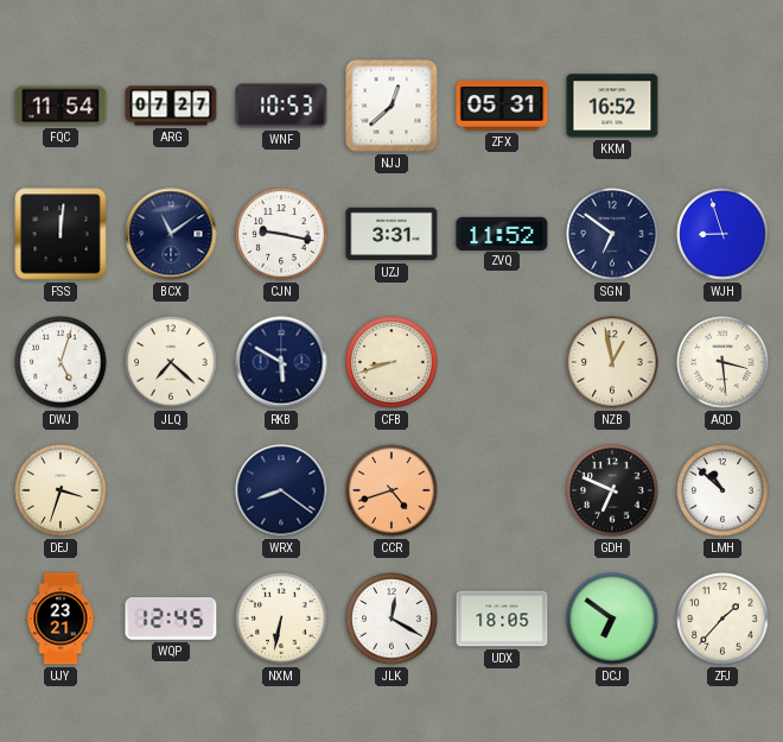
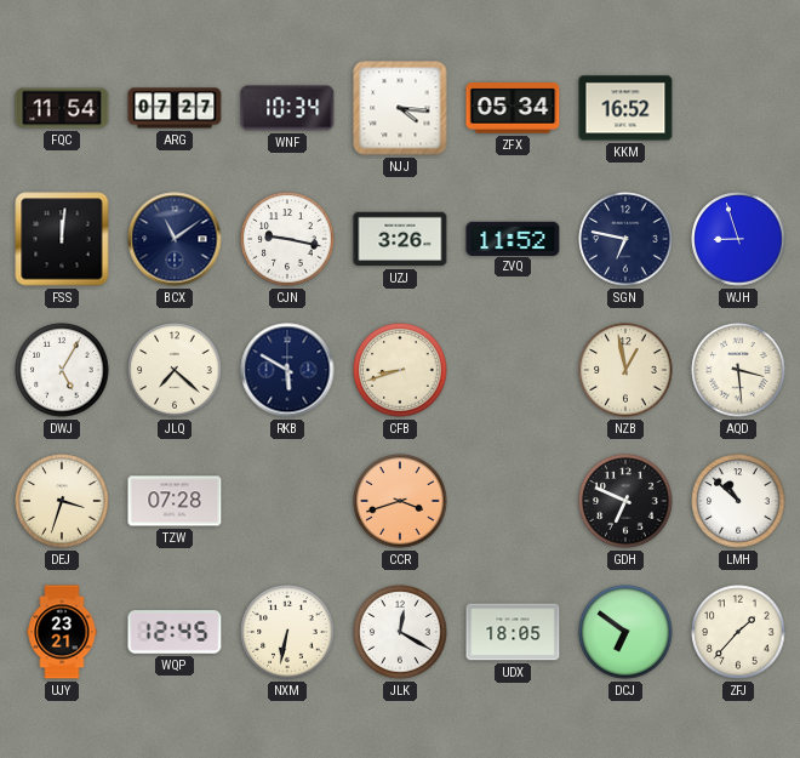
WNF: 10:53 -> 10:34
NJJ: 12:38 -> 4:16
ZFX: 05:31 -> 05:34
UZJ: 3:31 -> 3:26
SGN: 6:51 -> 6:47
DWJ: 5:03 -> 5:05
TZW: none -> 07:28
WRX: 8:21 -> none
CCR: 4:42 -> 3:42
